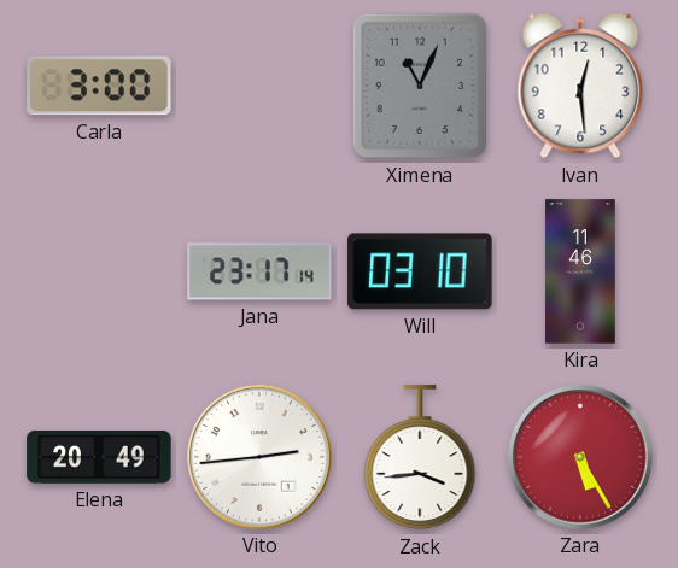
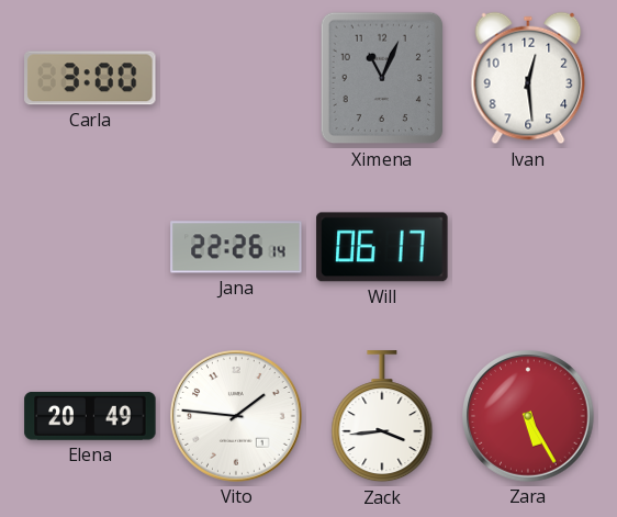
Jana: 23:17 -> 22:26
Will: 03:10 -> 06:17
Kira: 11:46 -> none
Vito: 2:44 -> 1:46
